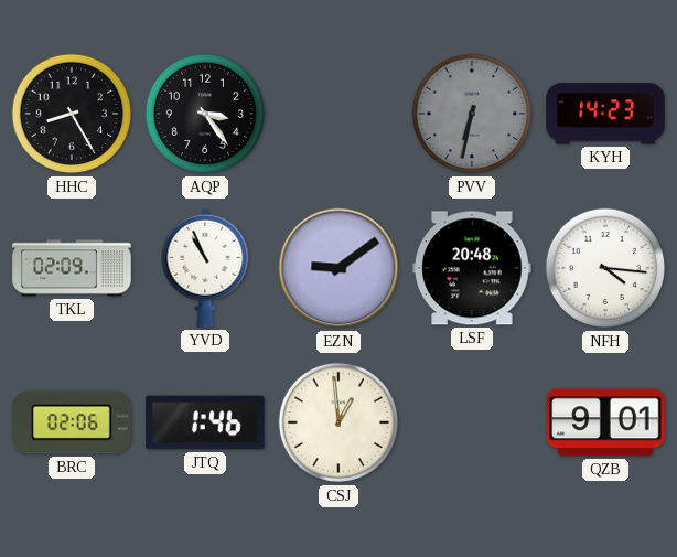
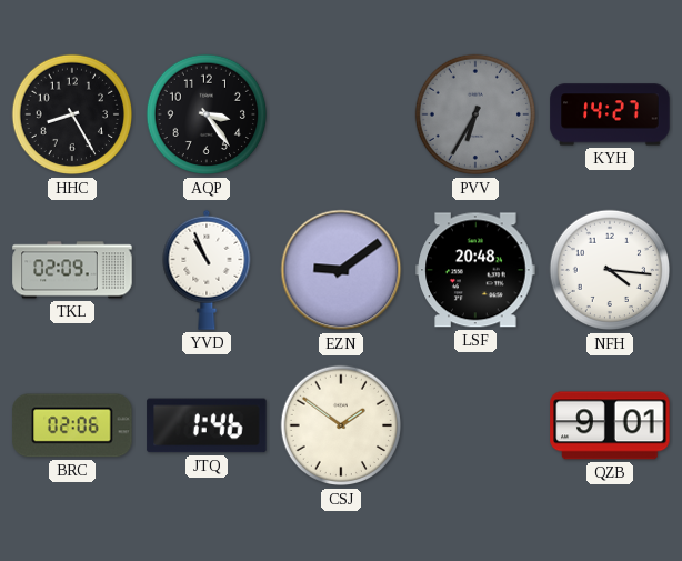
PVV: 6:32 -> 6:35
KYH: 14:23 -> 14:27
CSJ: 12:59 -> 1:51
